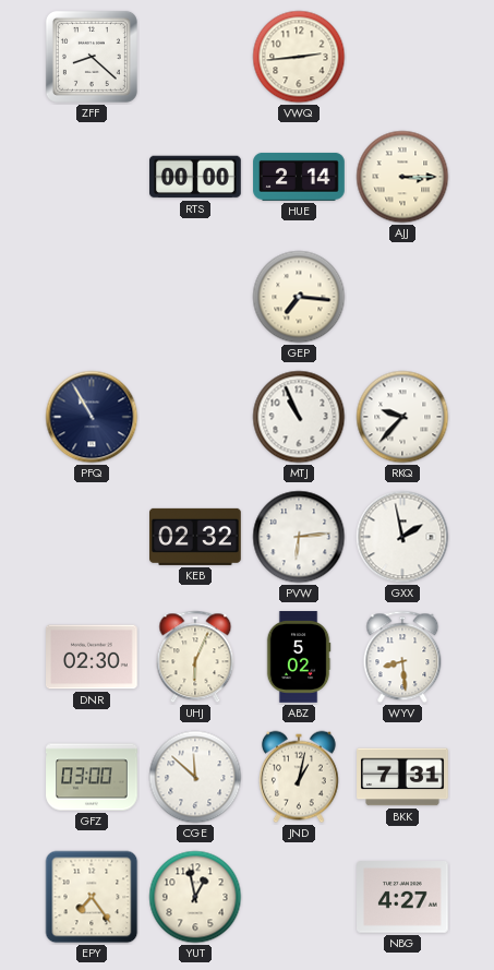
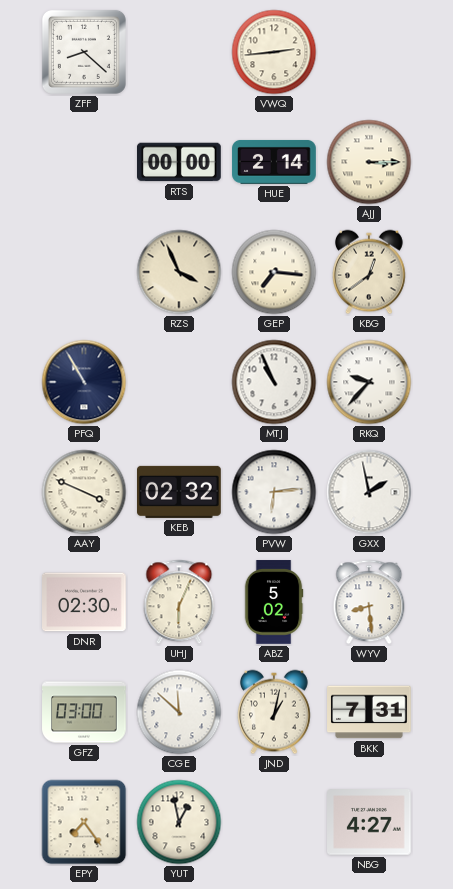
RZS: none -> 3:56
KBG: none -> 12:39
AAY: none -> 3:49
